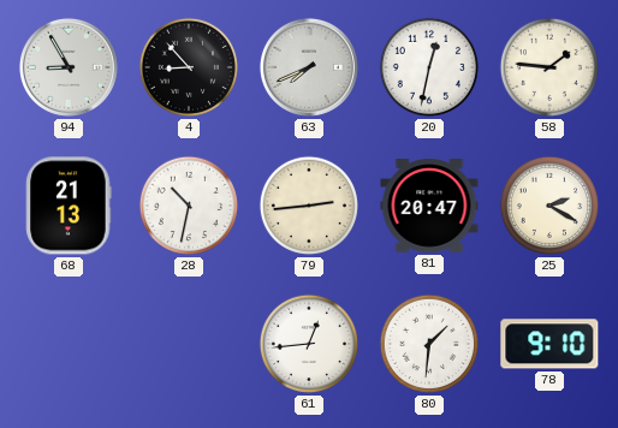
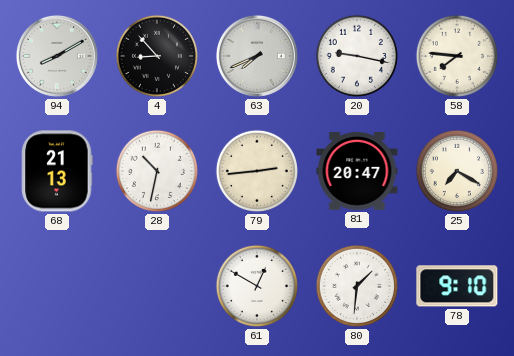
94: 8:55 -> 8:10
20: 12:32 -> 9:17
58: 1:46 -> 7:46
25: 2:20 -> 7:20
61: 12:44 -> 12:50
